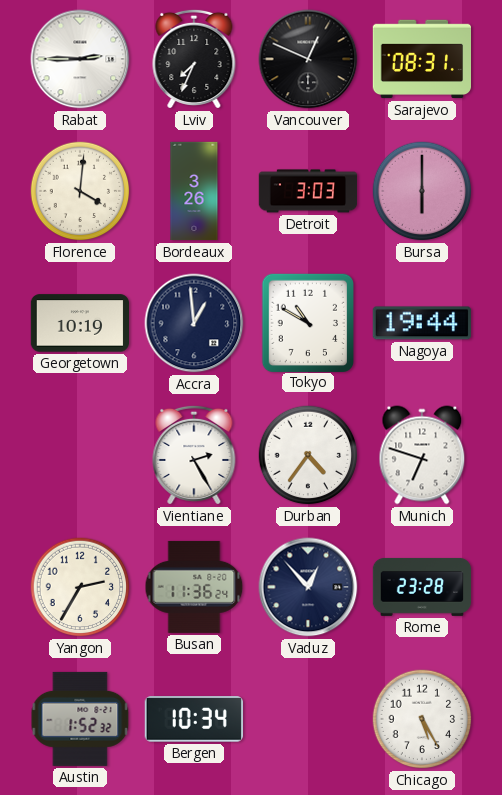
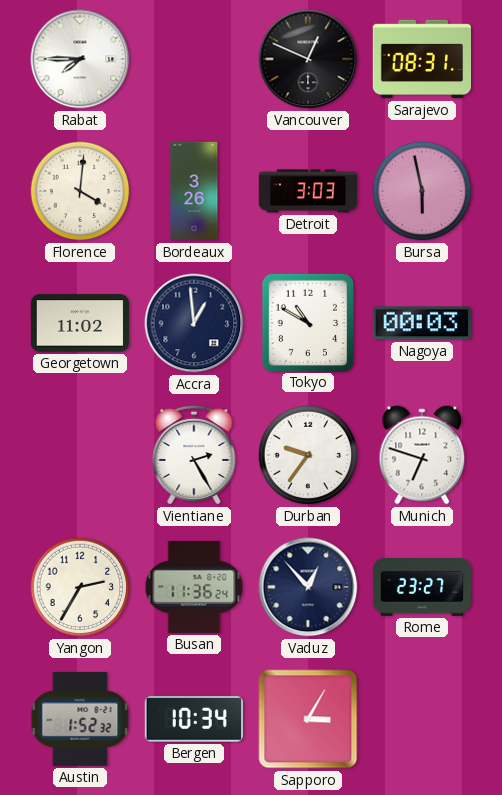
Rabat: 2:45 -> 7:45
Lviv: 7:34 -> none
Bursa: 6:00 -> 5:58
Georgetown: 10:19 -> 11:02
Nagoya: 19:44 -> 00:03
Durban: 4:36 -> 9:36
Rome: 23:28 -> 23:27
Sapporo: none -> 3:05
Chicago: 5:25 -> none
